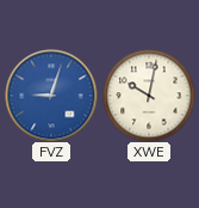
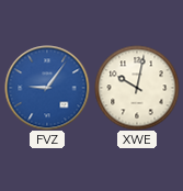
FVZ: 9:03 -> 9:06
